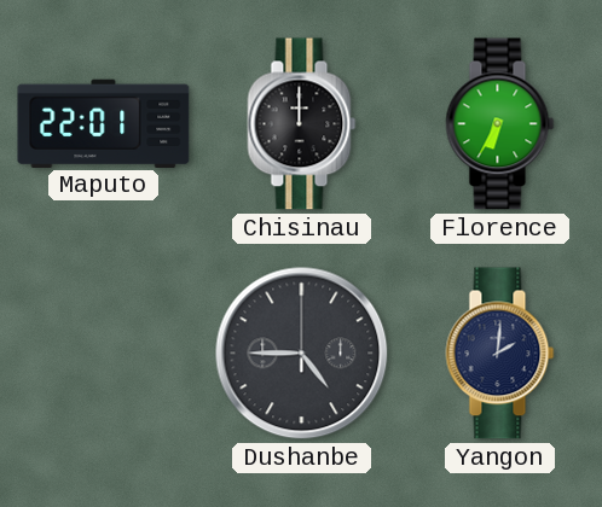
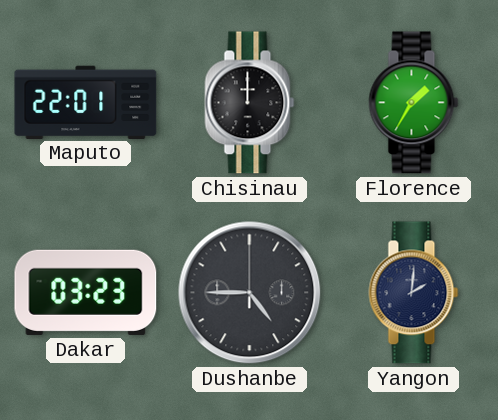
Florence: 6:35 -> 1:35
Dakar: none -> 03:23
